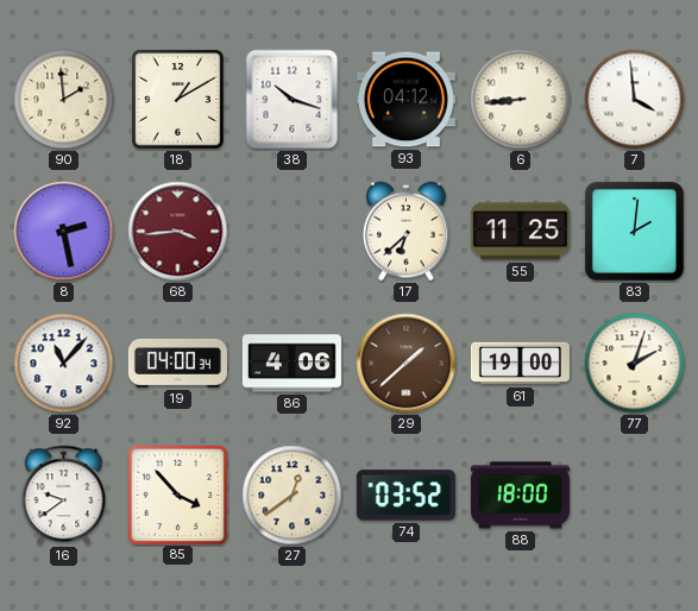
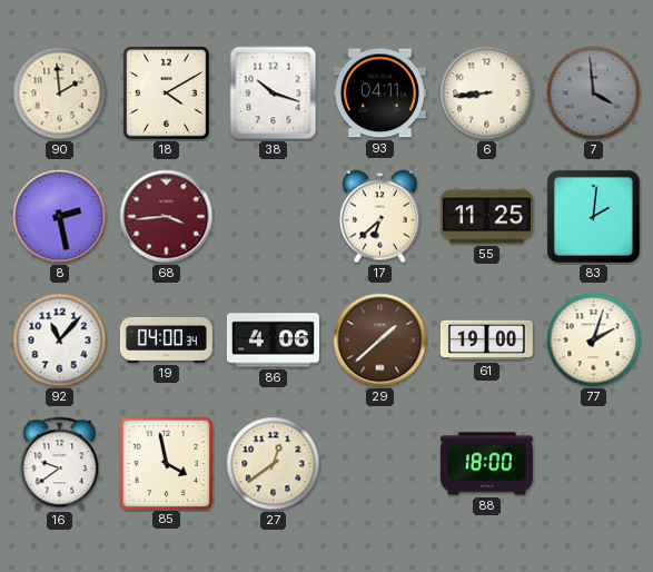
18: 1:10 -> 4:10
93: 04:12 -> 04:11
7 dial: white -> grey
85: 3:53 -> 3:58
74: 03:52 -> none
